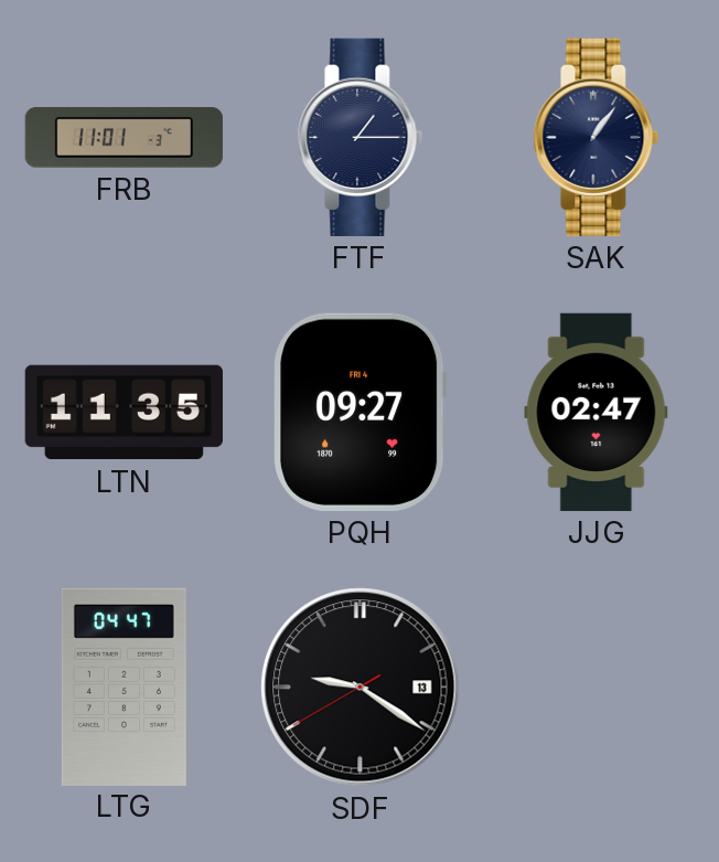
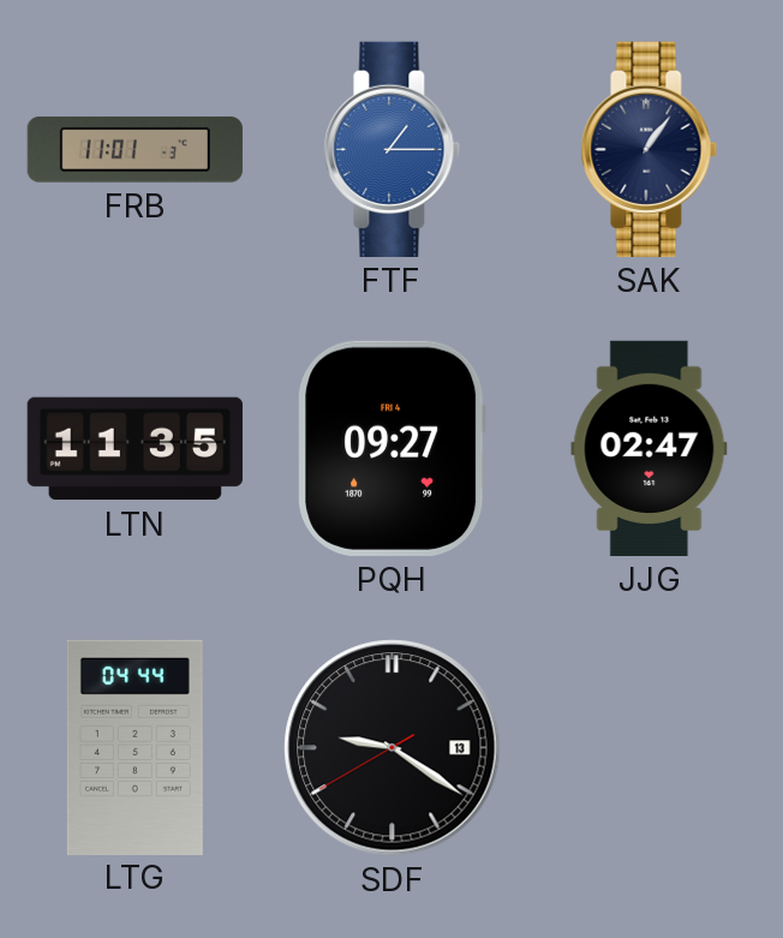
FTF dial: navy -> blue
LTG: 04:47 -> 04:44
